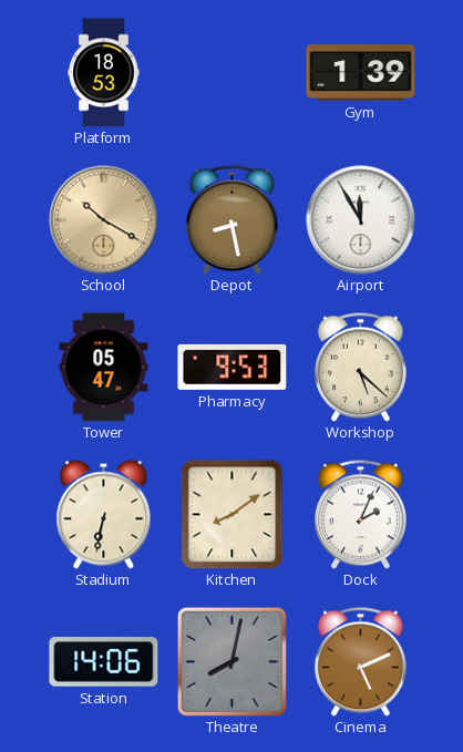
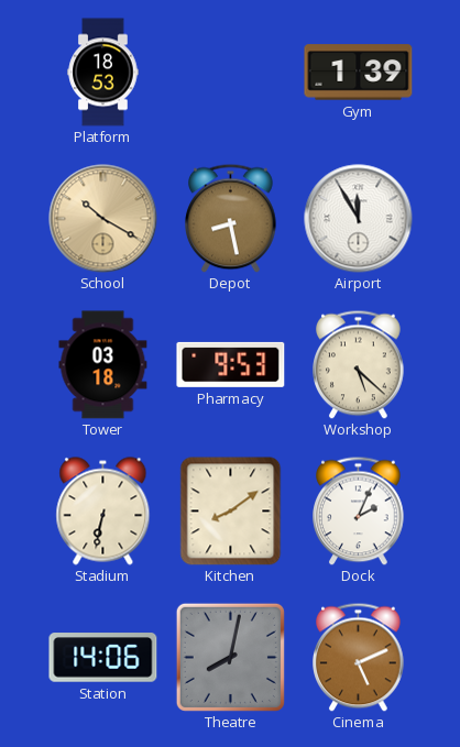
Tower: 05:47 -> 03:18
